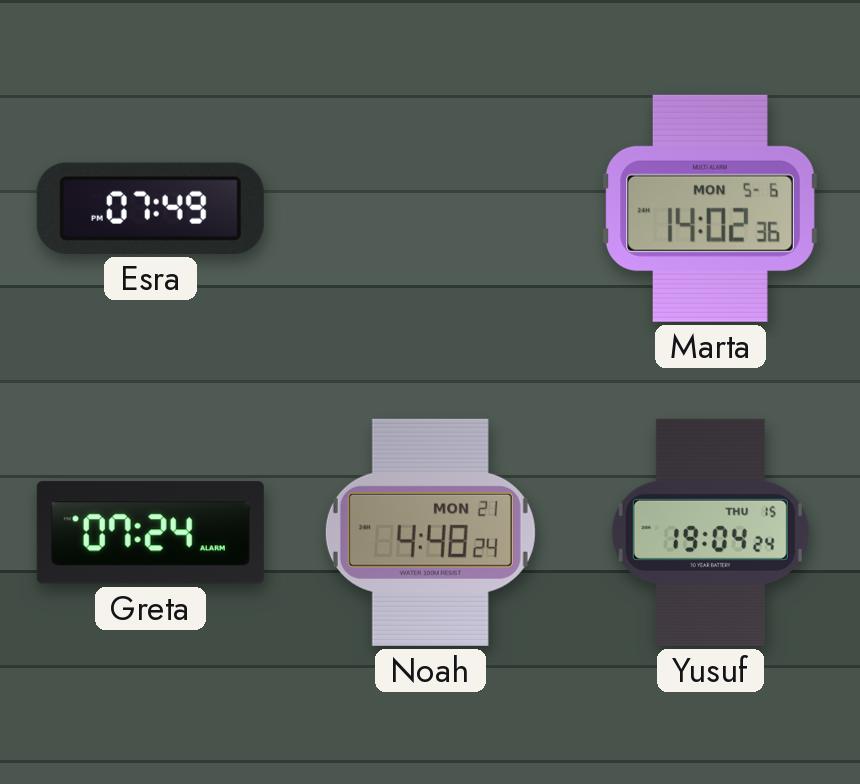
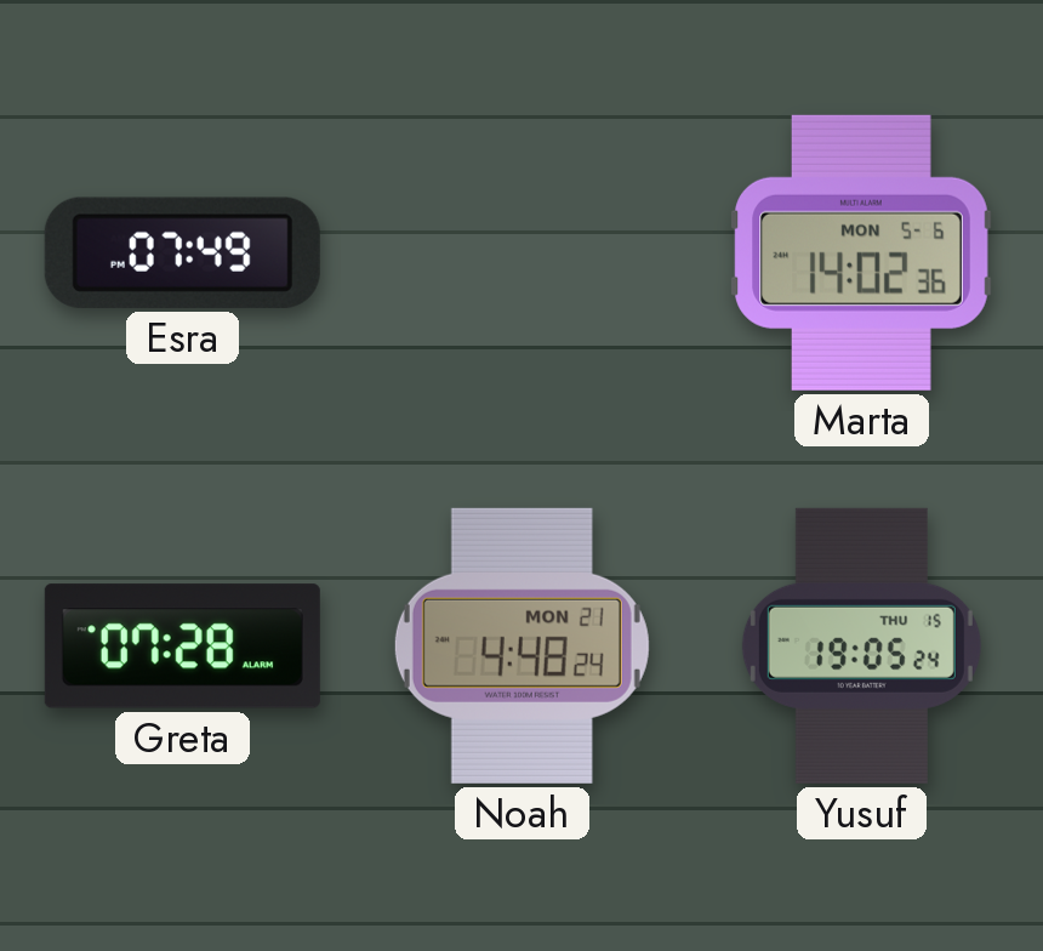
Greta: 07:24 -> 07:28
Yusuf: 19:04 -> 19:05
